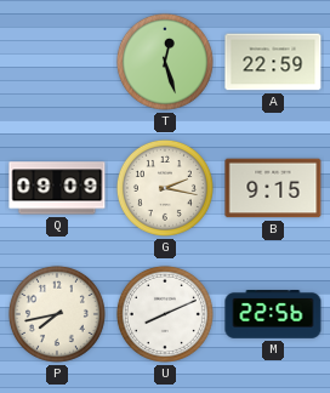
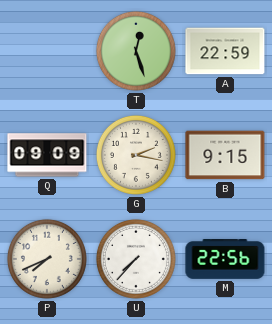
P: 7:43 -> 7:41
U: 8:11 -> 7:37
